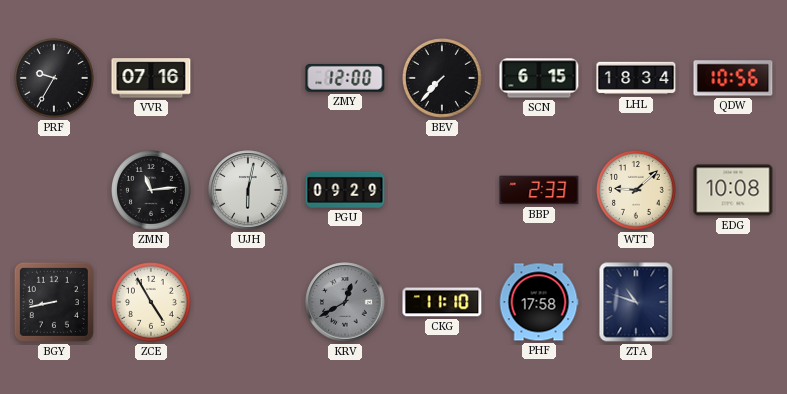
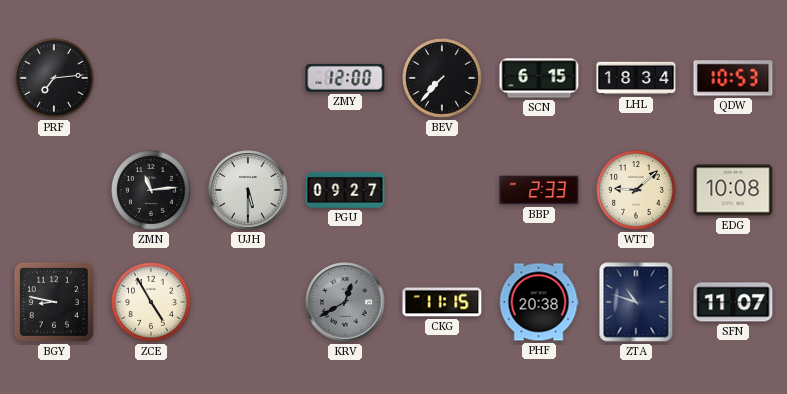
PRF: 9:35 -> 7:14
VVR: 07:16 -> none
QDW: 10:56 -> 10:53
UJH: 6:02 -> 5:30
PGU: 09:29 -> 09:27
BGY: 8:43 -> 8:47
CKG: 11:10 -> 11:15
PHF: 17:58 -> 20:38
SFN: none -> 11:07
